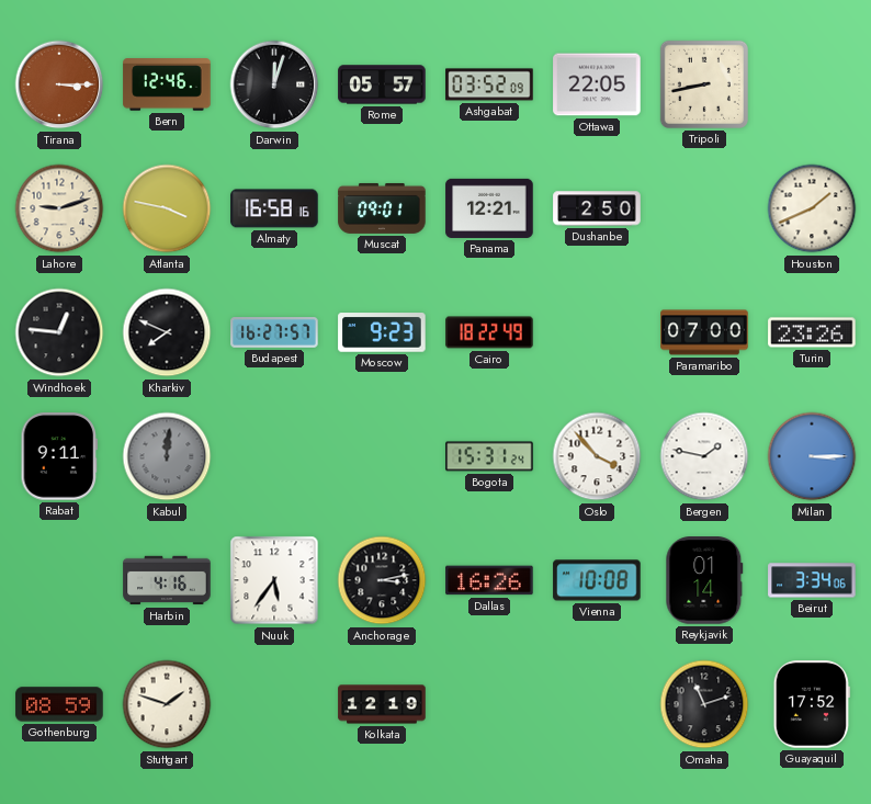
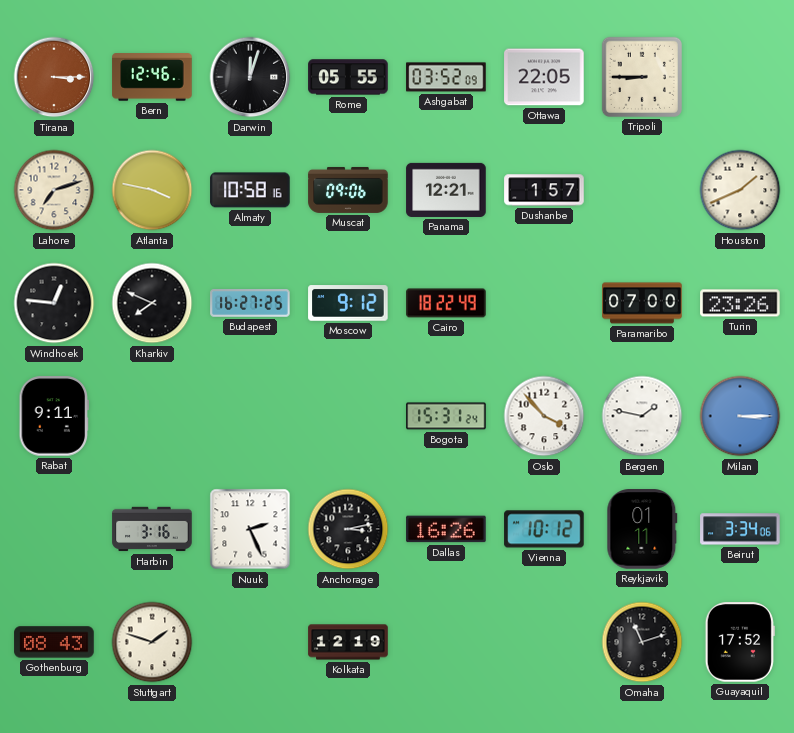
Rome: 05:57 -> 05:55
Tripoli: 8:43 -> 8:45
Lahore: 9:12 -> 7:12
Almaty: 16:58 -> 10:58
Muscat: 09:01 -> 09:06
Dushanbe: 2:50 -> 1:57
Budapest: 16:27:57 -> 16:27:25
Moscow: 9:23 -> 9:12
Kabul: 12:01 -> none
Harbin: 4:16 -> 3:16
Nuuk: 5:36 -> 2:26
Vienna: 10:08 -> 10:12
Reykjavik: 01:14 -> 01:11
Gothenburg: 08:59 -> 08:43
